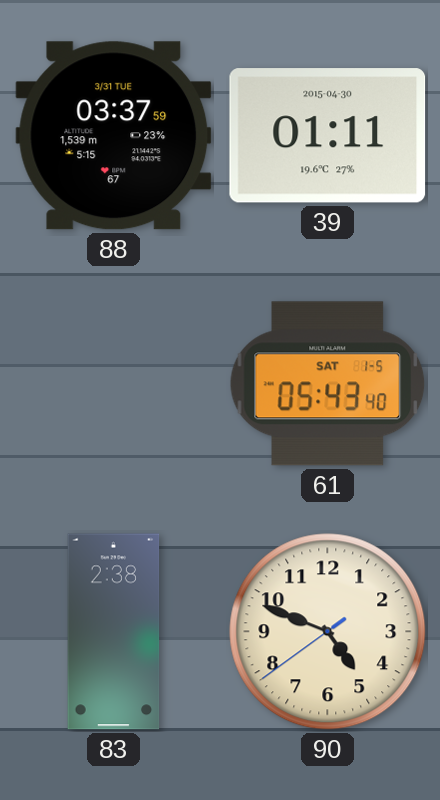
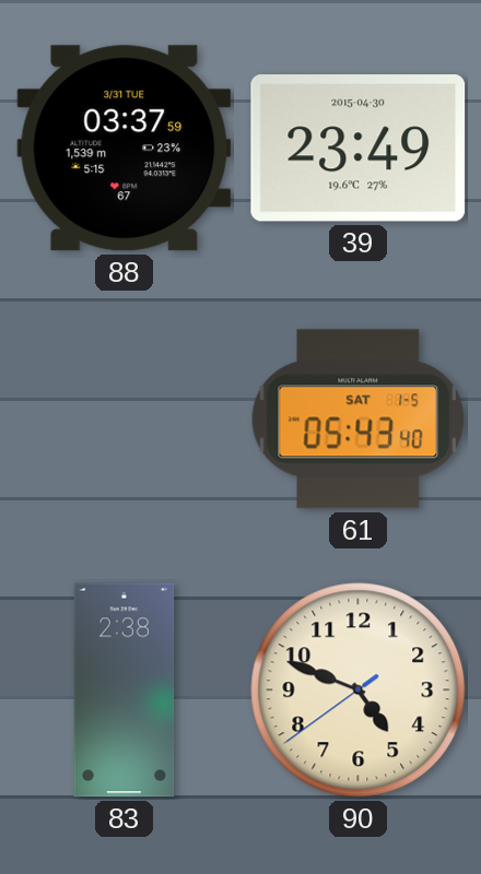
39: 01:11 -> 23:49
